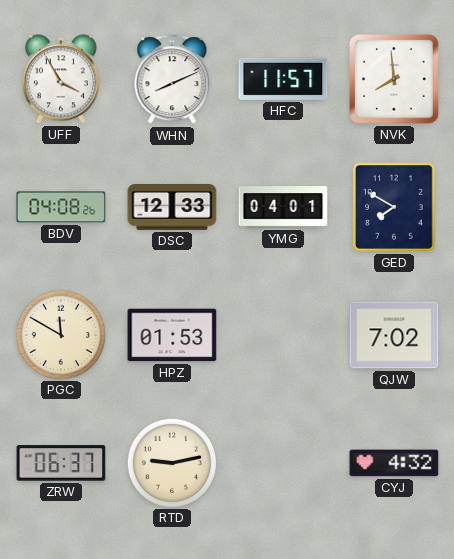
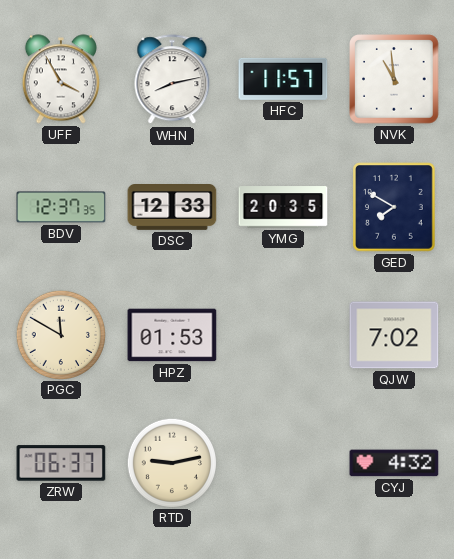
WHN: 8:11 -> 8:13
NVK: 7:59 -> 10:59
BDV: 04:08 -> 12:37
YMG: 04:01 -> 20:35
